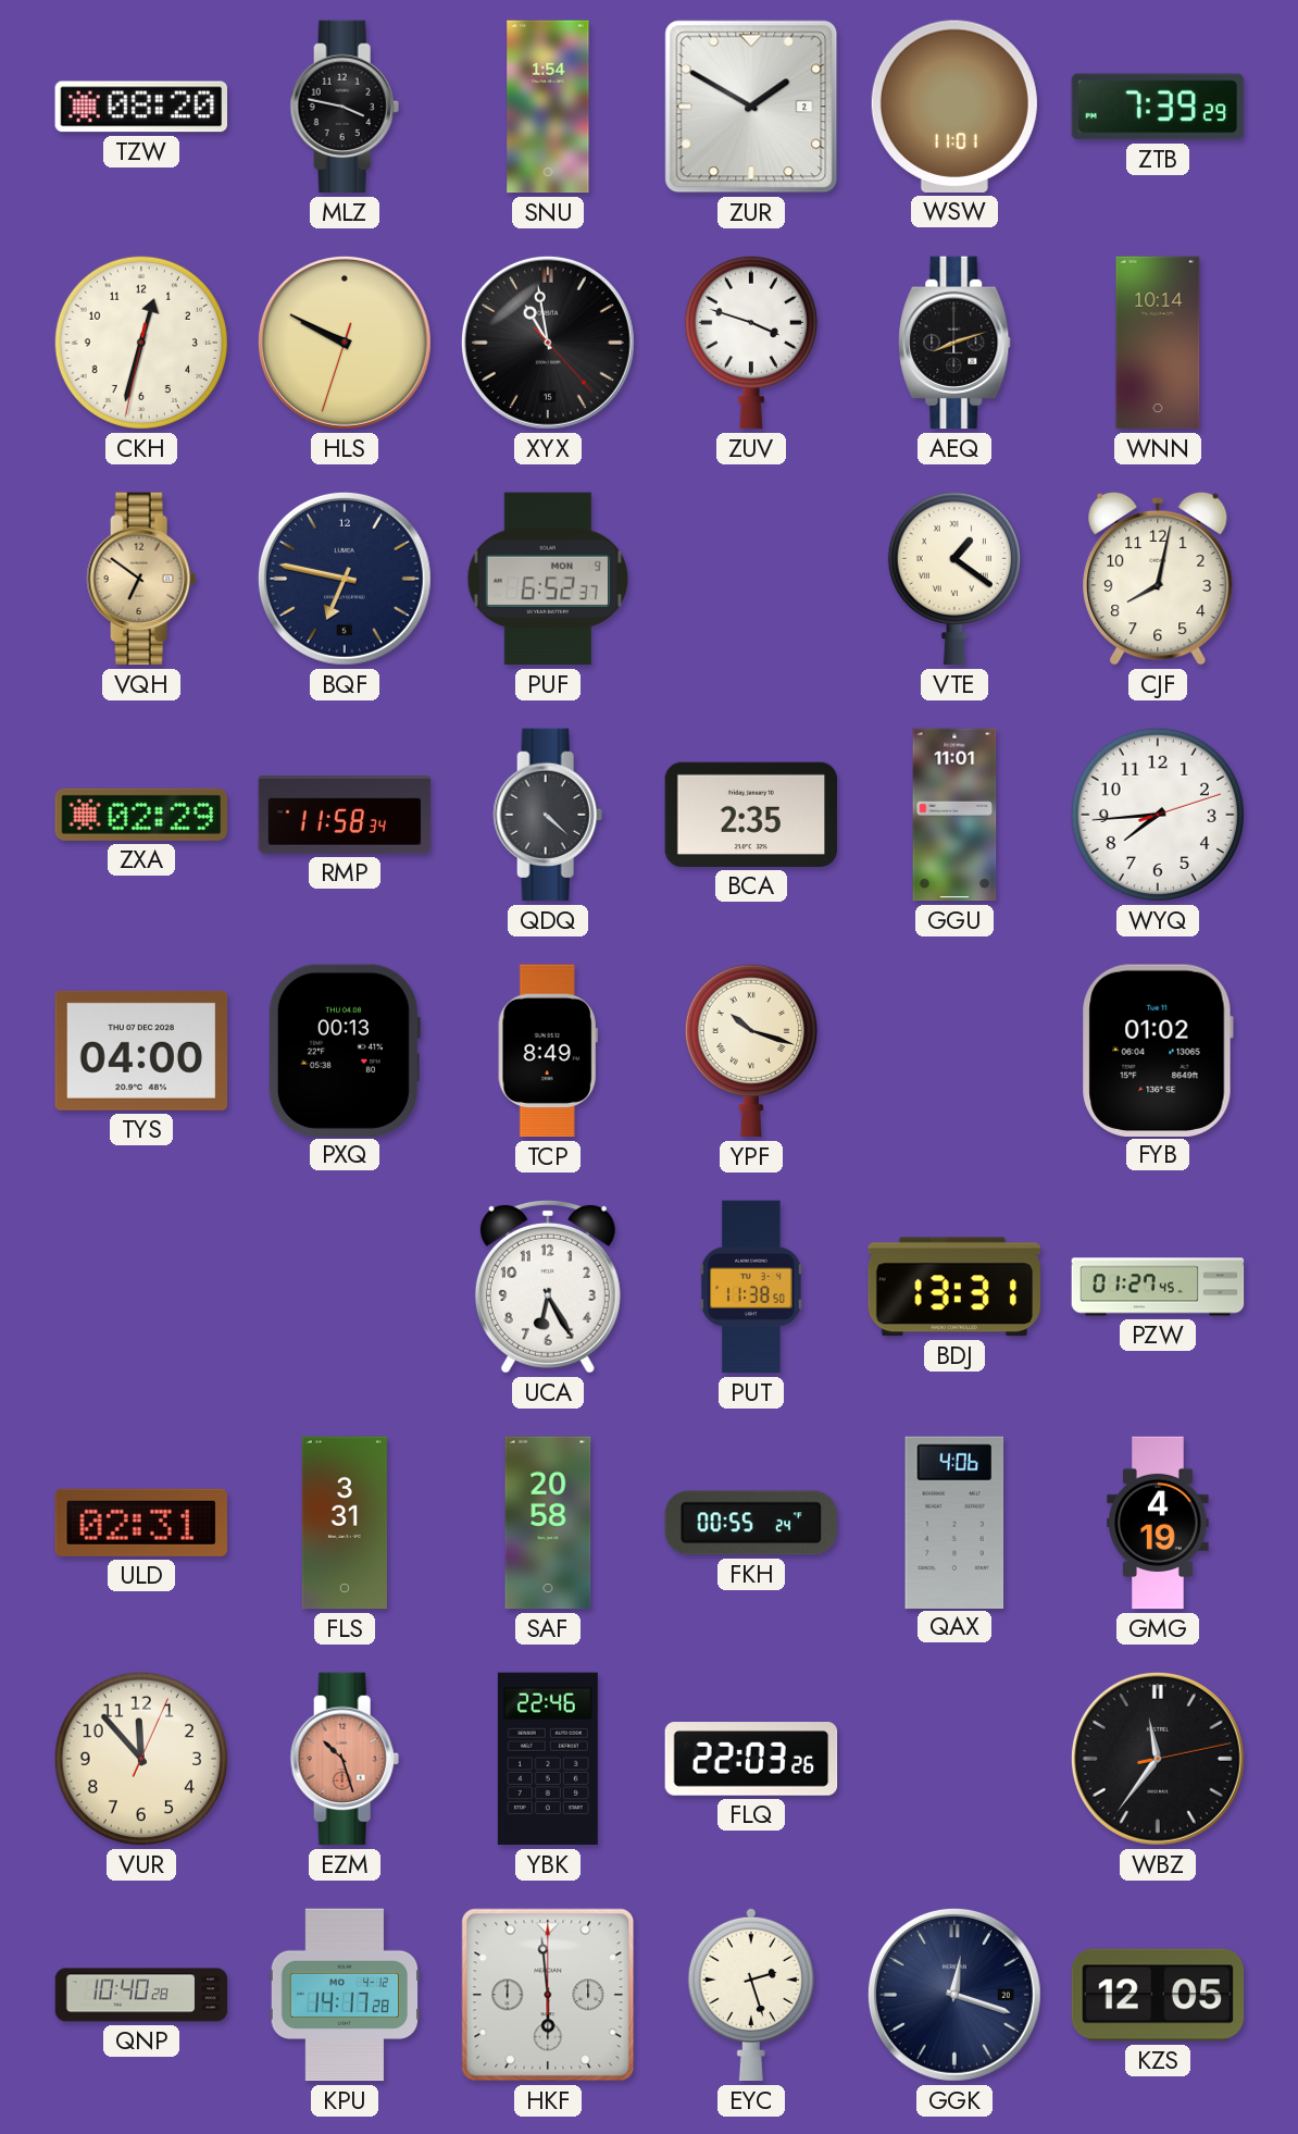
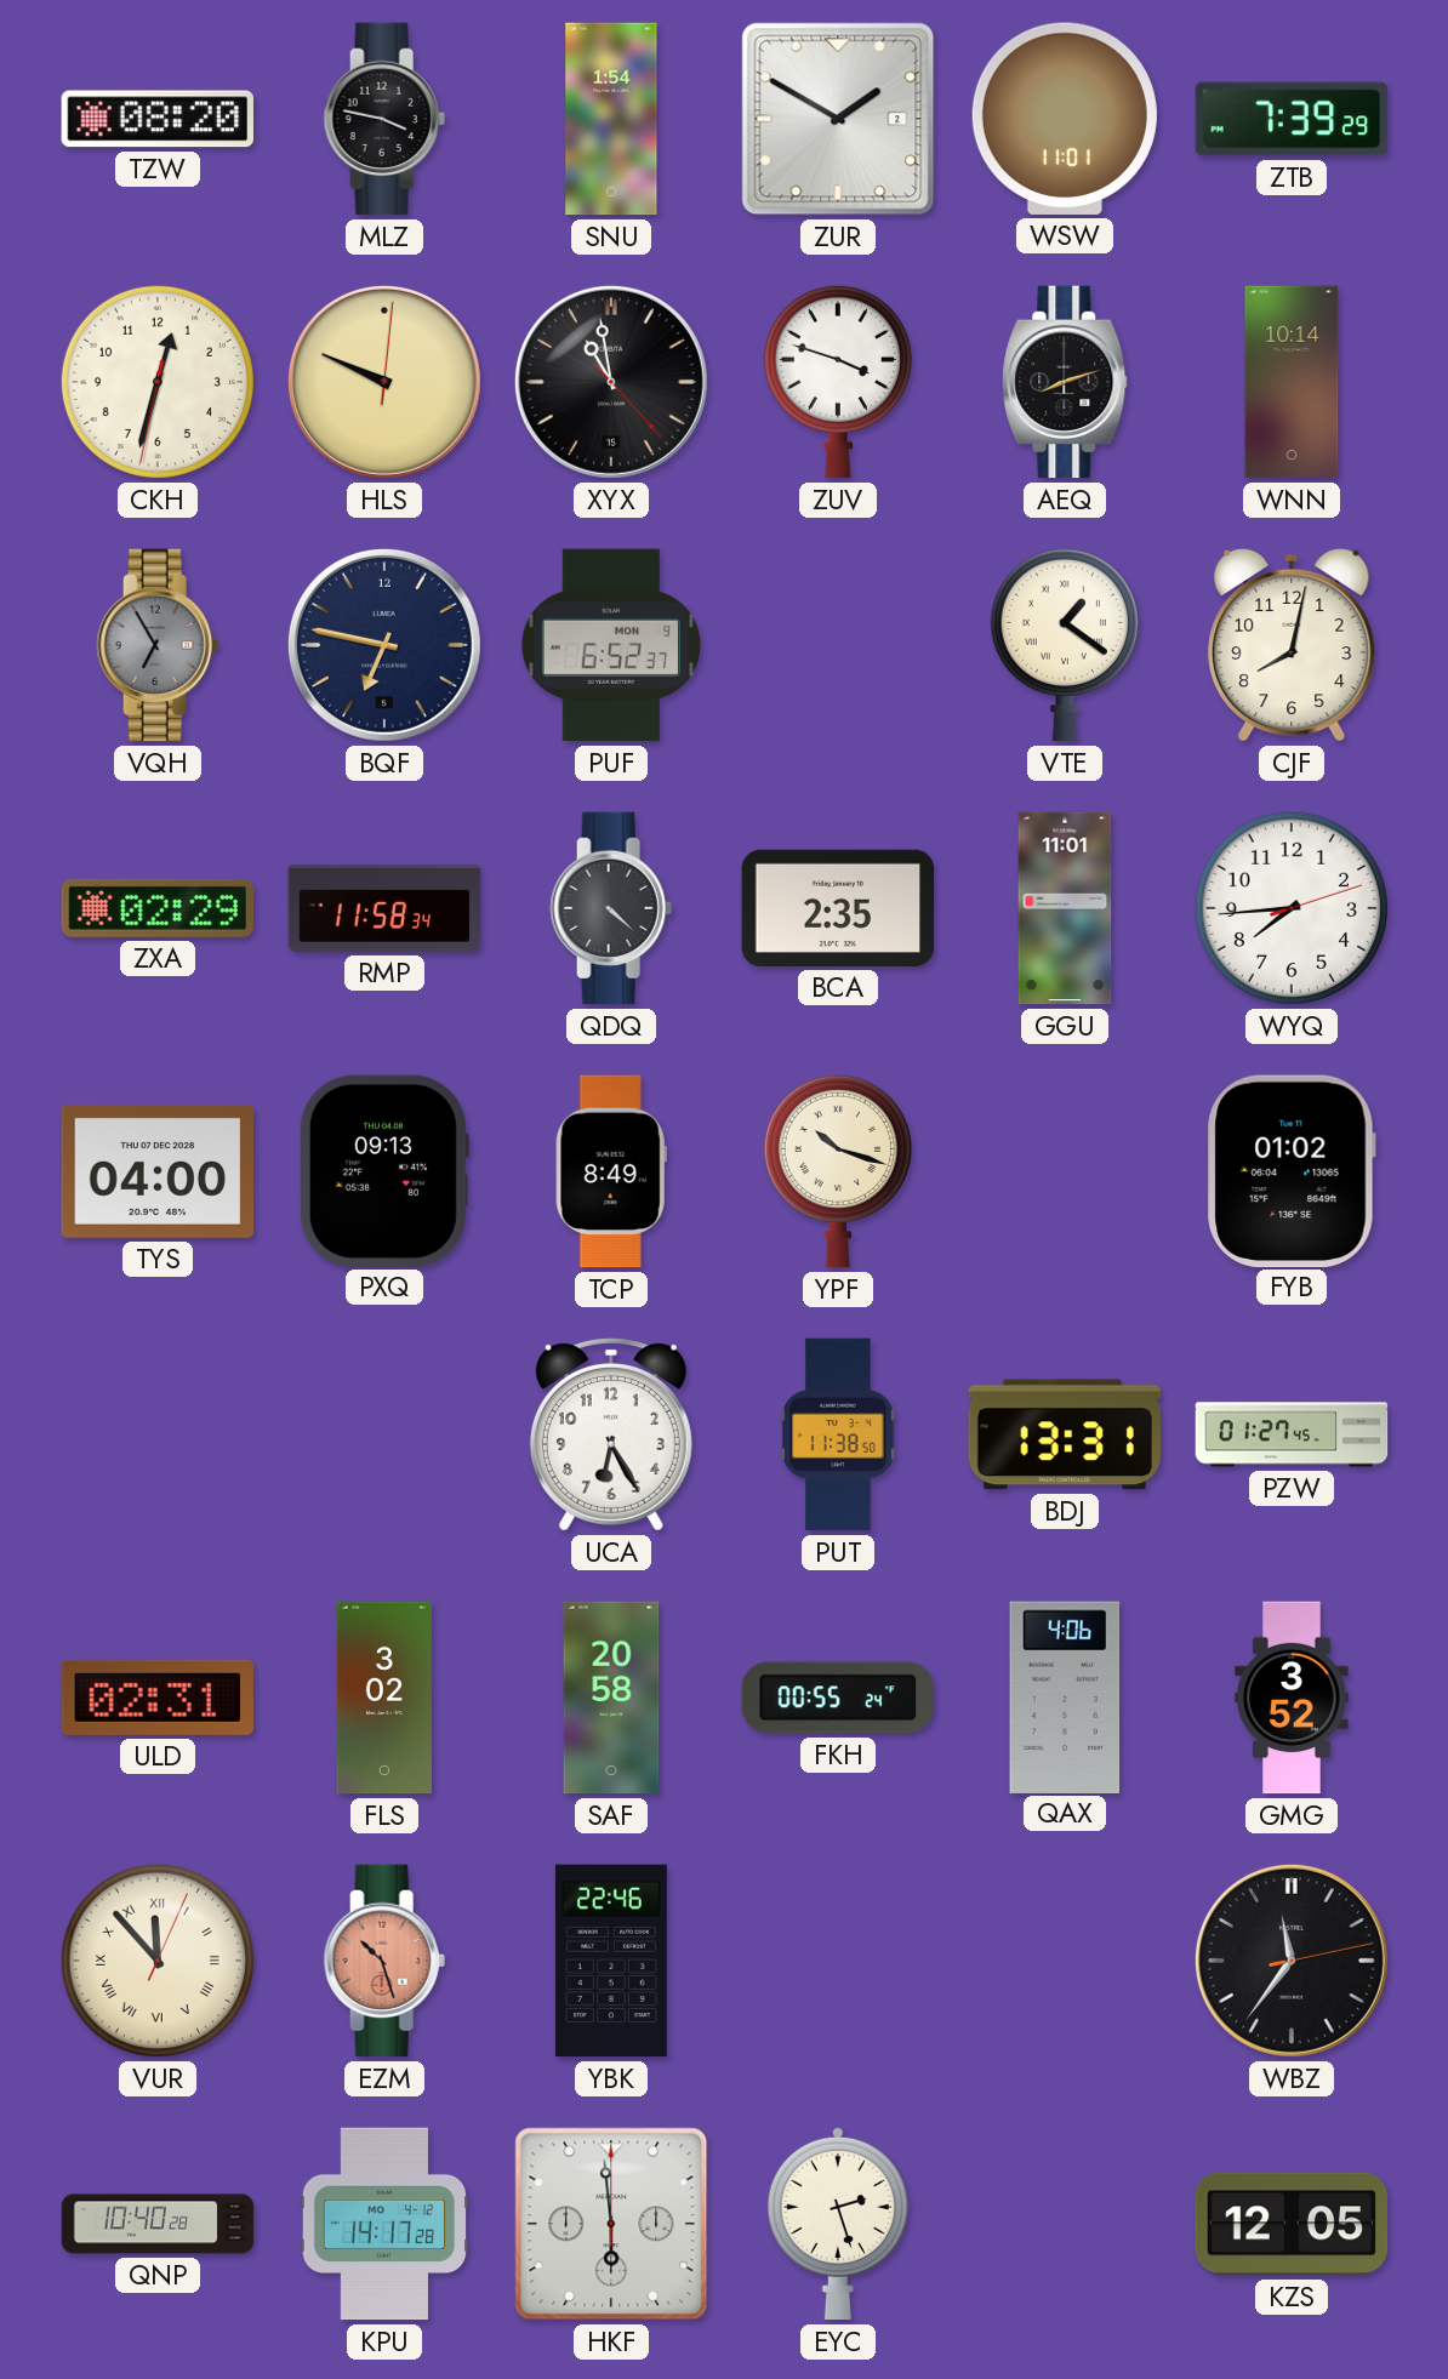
HLS: 9:49:33 -> 9:49:01
VQH: 6:51 -> 6:55
VQH dial: champagne -> grey
PXQ: 00:13 -> 09:13
FLS: 3:31 -> 3:02
GMG: 4:19 -> 3:52
VUR numerals: Arabic -> Roman
FLQ: 22:03 -> none
GGK: 12:18 -> none
